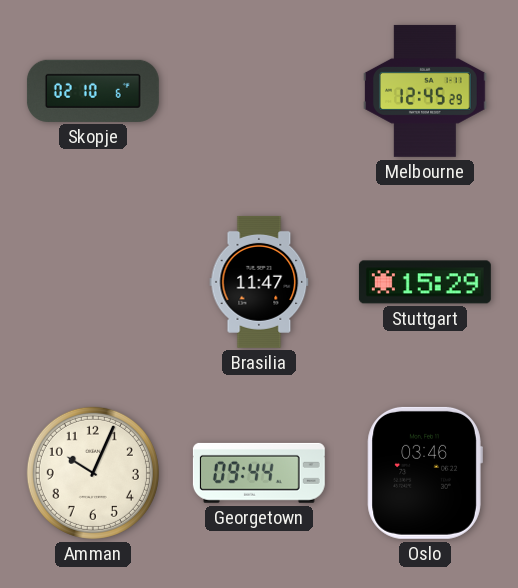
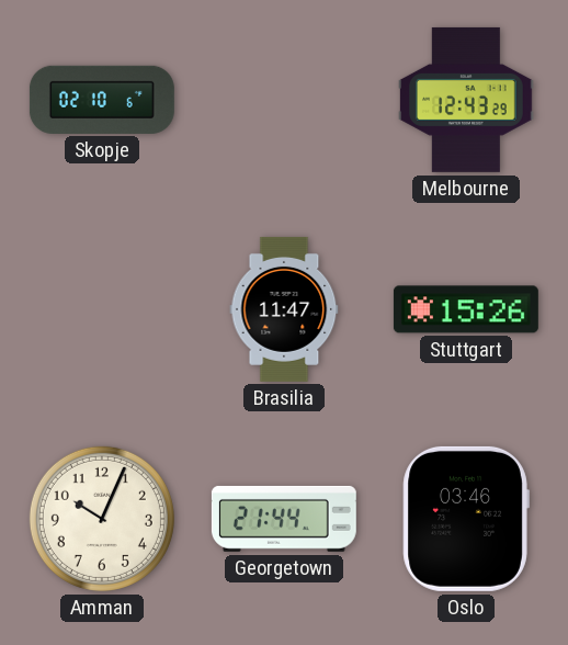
Melbourne: 12:45 -> 12:43
Stuttgart: 15:29 -> 15:26
Georgetown: 09:44 -> 21:44
